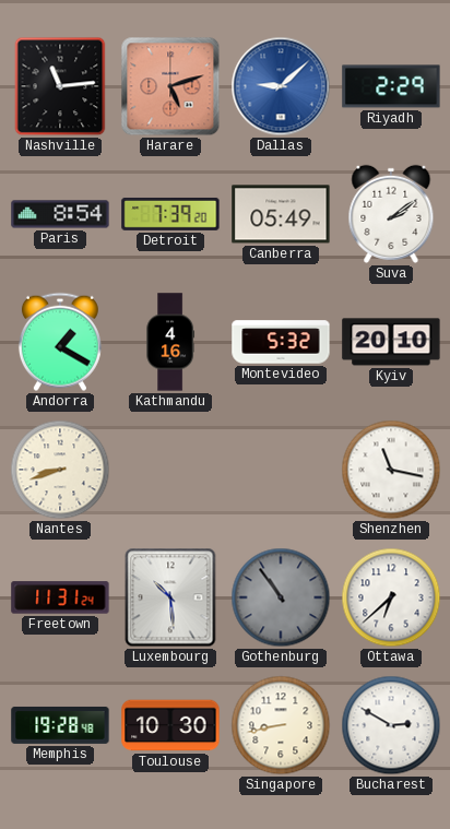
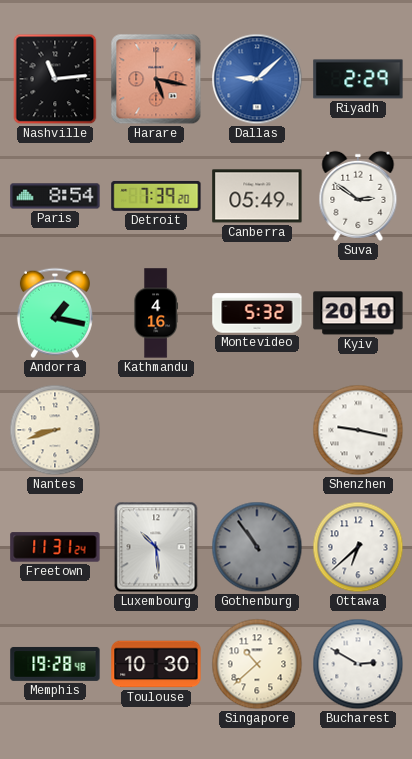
Harare: 5:12 -> 5:17
Suva: 2:09 -> 2:51
Andorra: 1:20 -> 1:17
Shenzhen: 11:17 -> 9:17
Singapore: 8:43 -> 10:38
